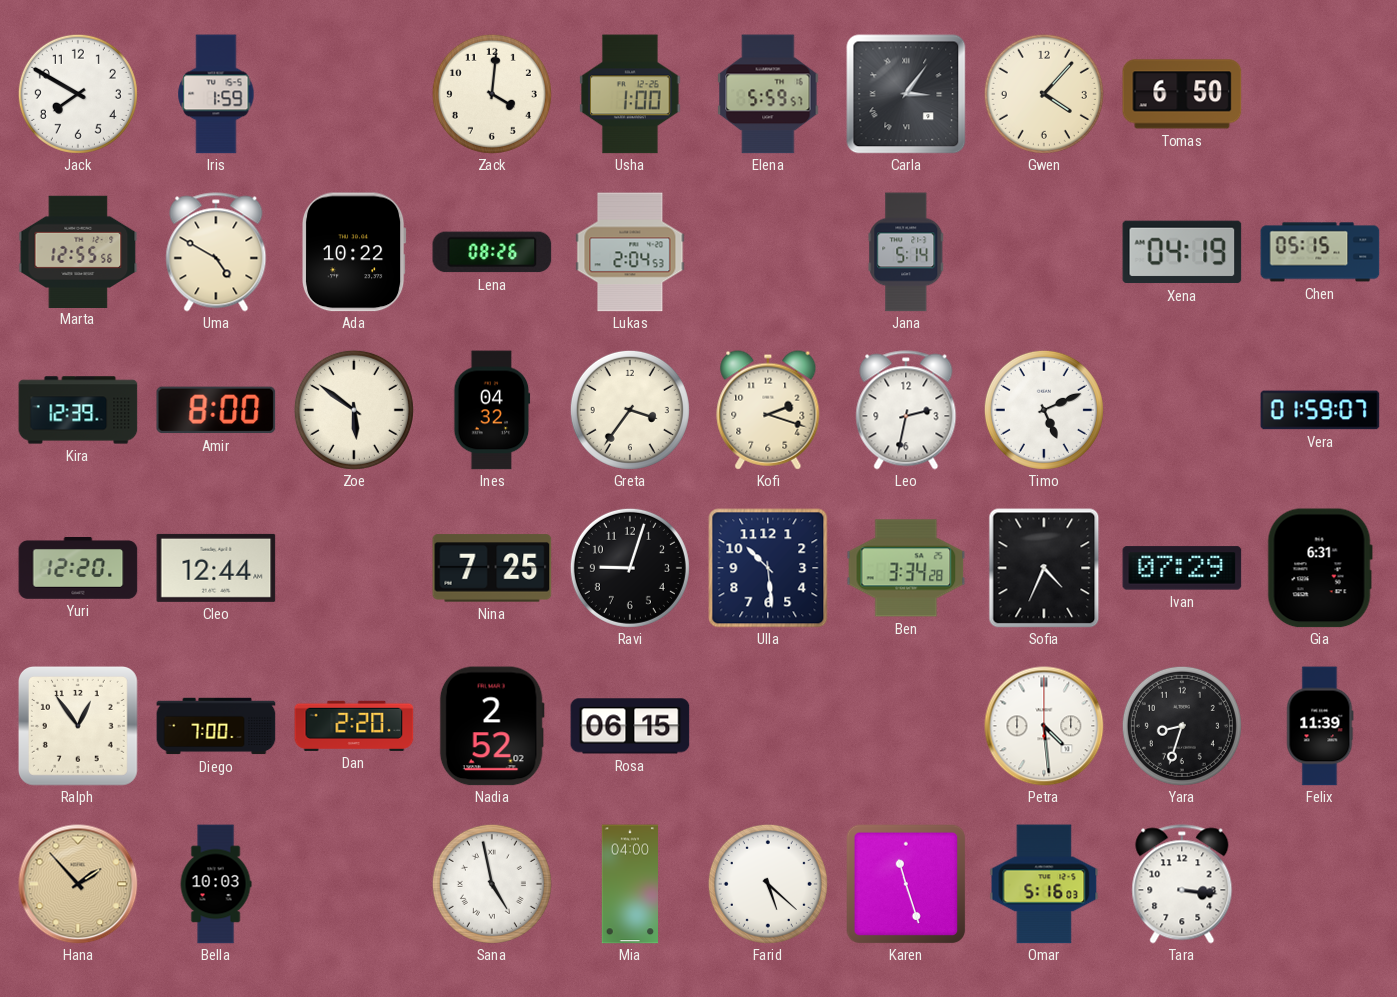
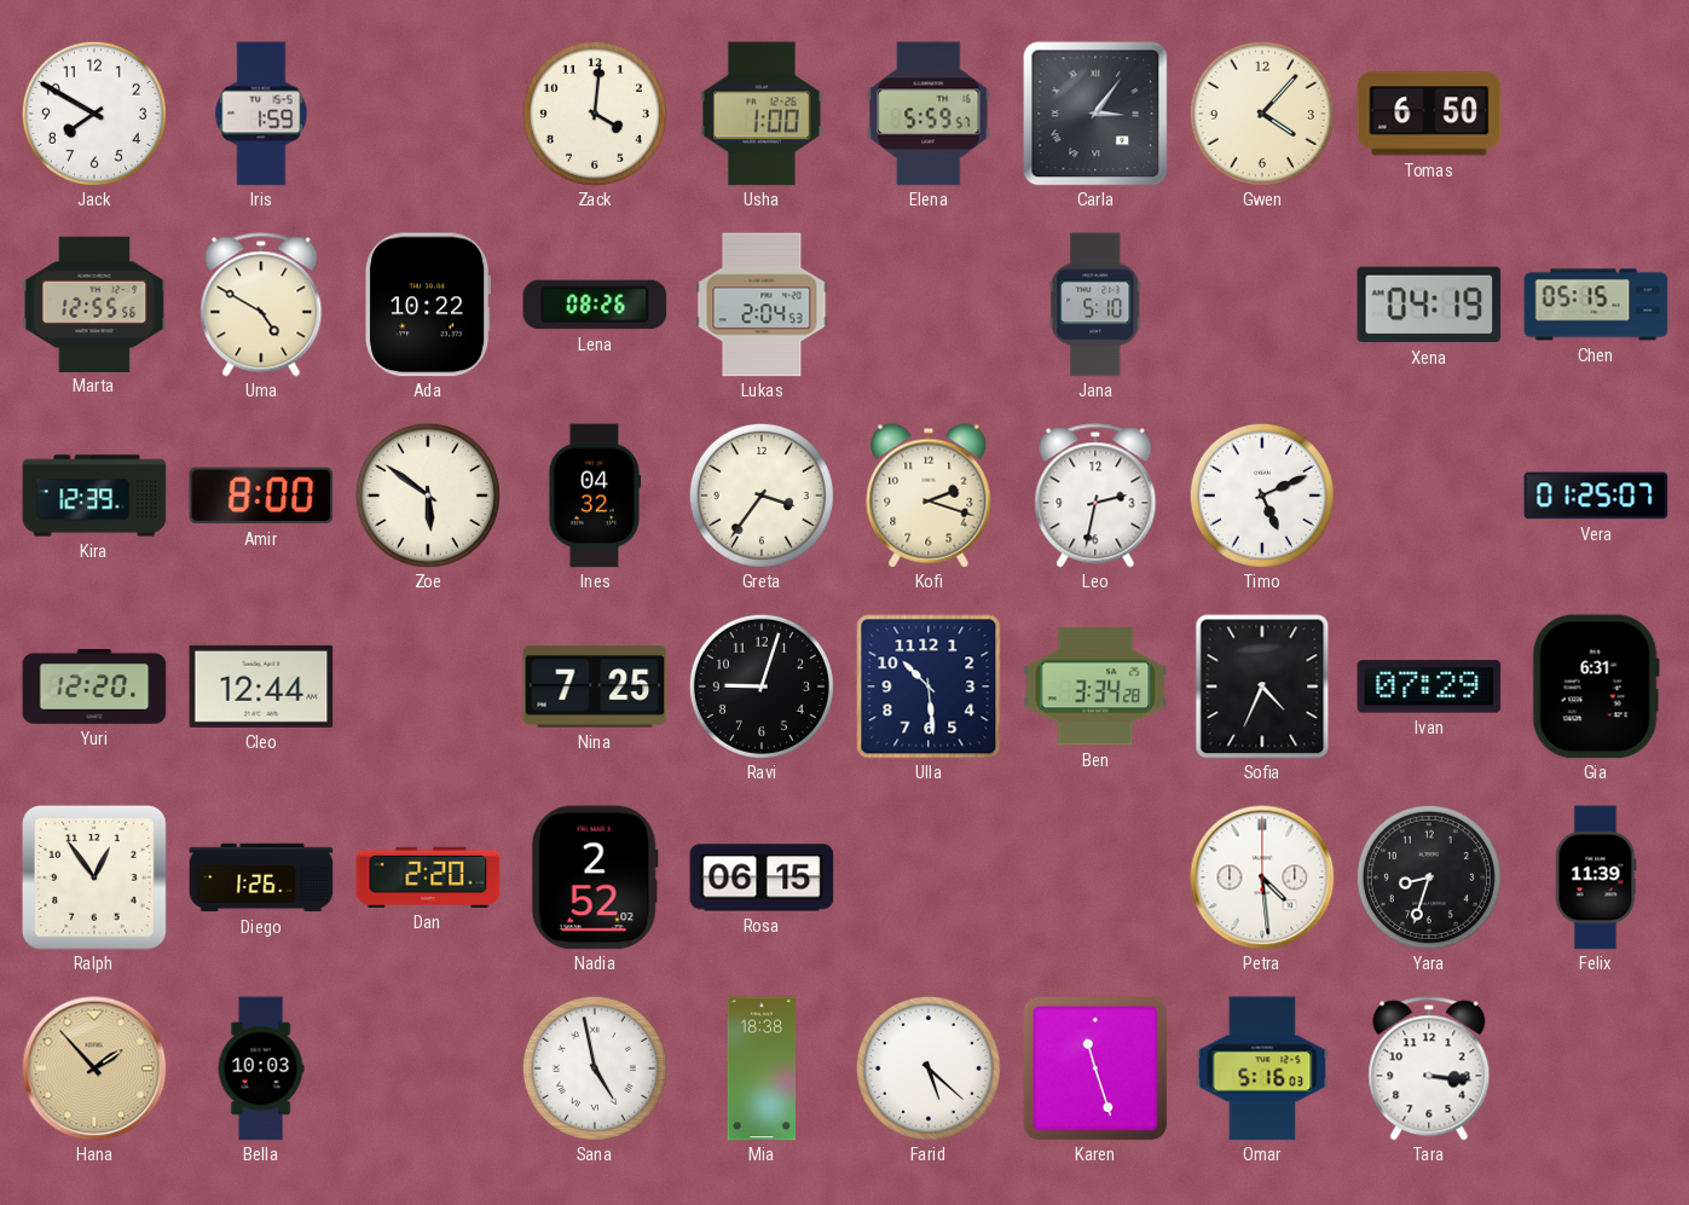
Jana: 5:14 -> 5:10
Vera: 01:59 -> 01:25
Diego: 7:00 -> 1:26
Mia: 04:00 -> 18:38
